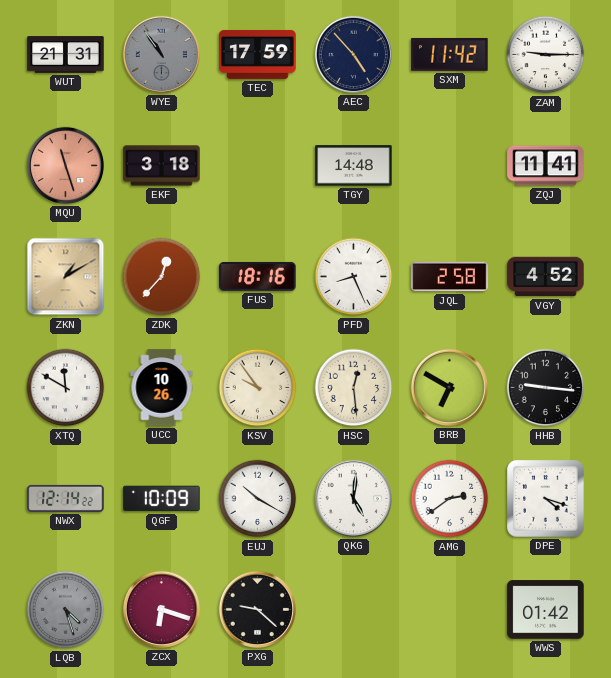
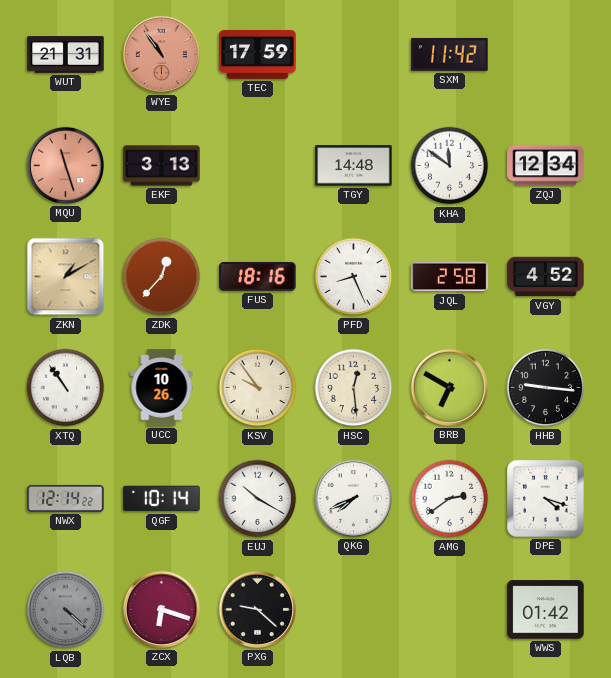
WYE dial: grey -> salmon
AEC: 4:53 -> none
ZAM: 9:15 -> none
EKF: 3:18 -> 3:13
KHA: none -> 11:51
ZQJ: 11:41 -> 12:34
XTQ: 11:50 -> 10:54
QGF: 10:09 -> 10:14
QKG: 5:01 -> 7:41
LQB: 4:27 -> 4:22
